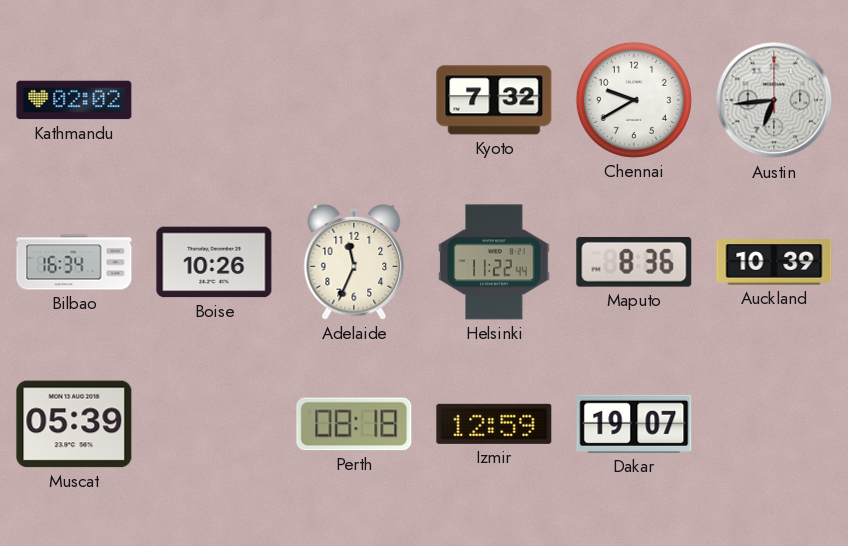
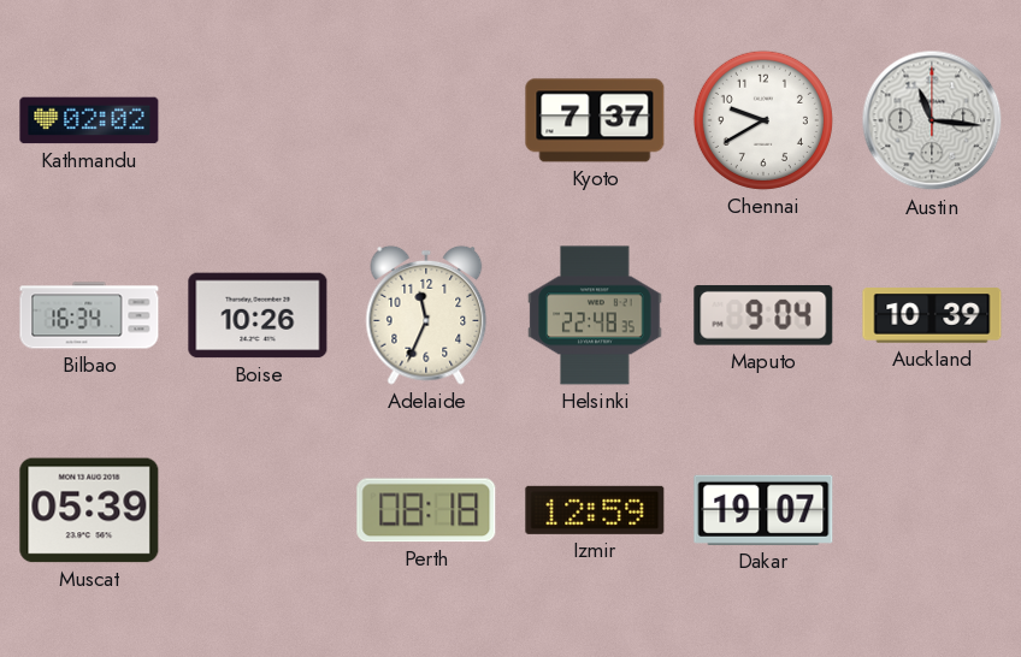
Kyoto: 7:32 -> 7:37
Austin: 6:44 -> 11:16
Helsinki: 11:22 -> 22:48
Maputo: 8:36 -> 9:04
